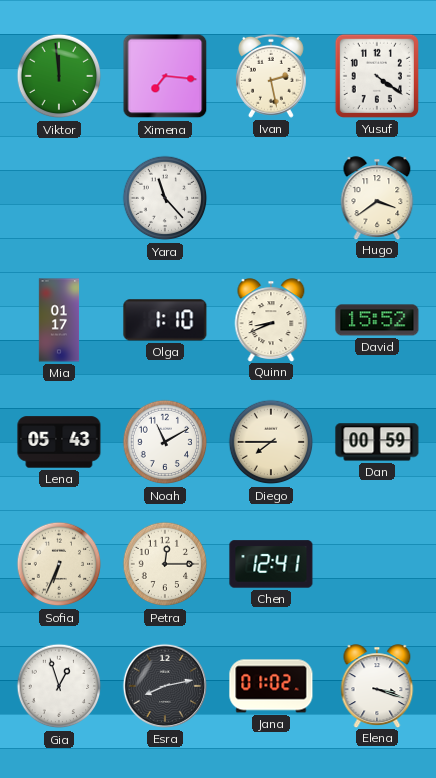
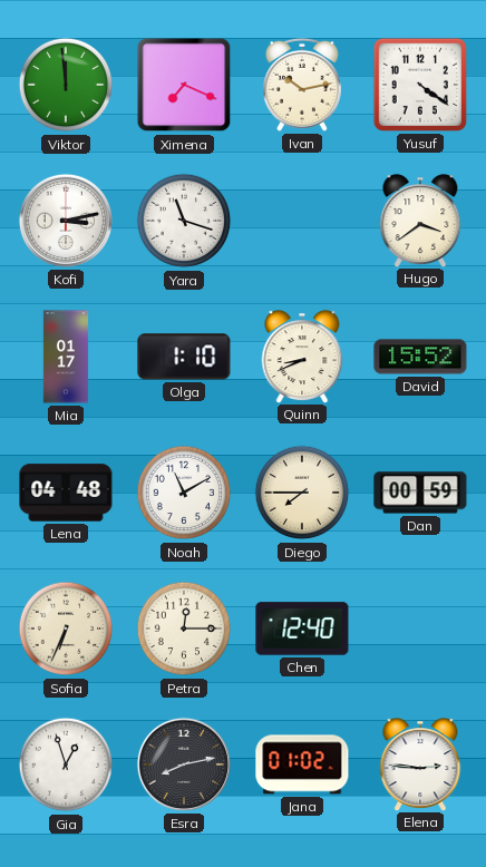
Ximena: 7:16 -> 7:19
Ivan: 2:28 -> 10:13
Kofi: none -> 3:13
Yara: 11:23 -> 11:18
Lena: 05:43 -> 04:48
Chen: 12:41 -> 12:40
Elena: 3:18 -> 2:46
